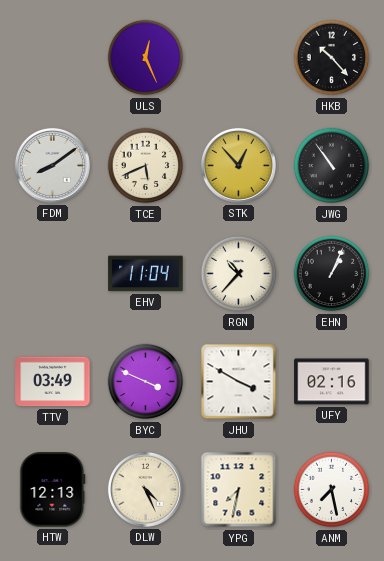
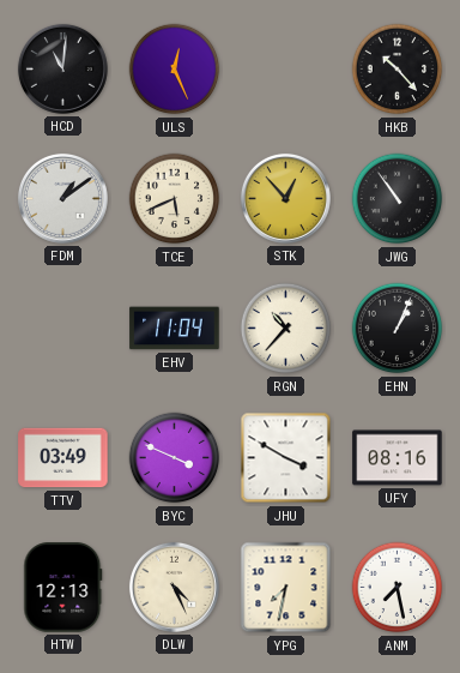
HCD: none -> 11:01
FDM: 8:09 -> 1:09
UFY: 02:16 -> 08:16
